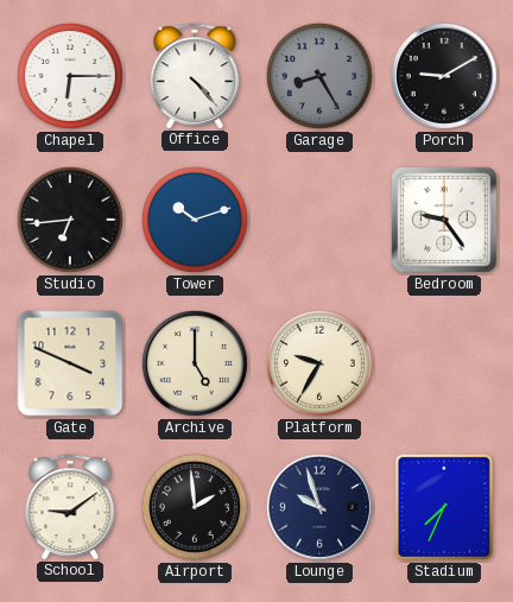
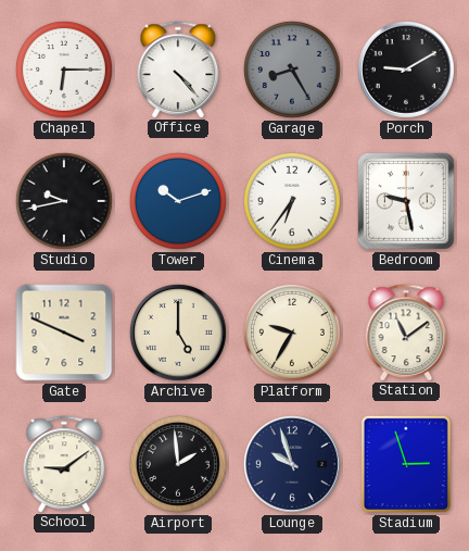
Studio: 6:44 -> 9:43
Cinema: none -> 6:36
Bedroom: 9:24 -> 9:28
Station: none -> 11:09
Stadium: 7:34 -> 2:57
